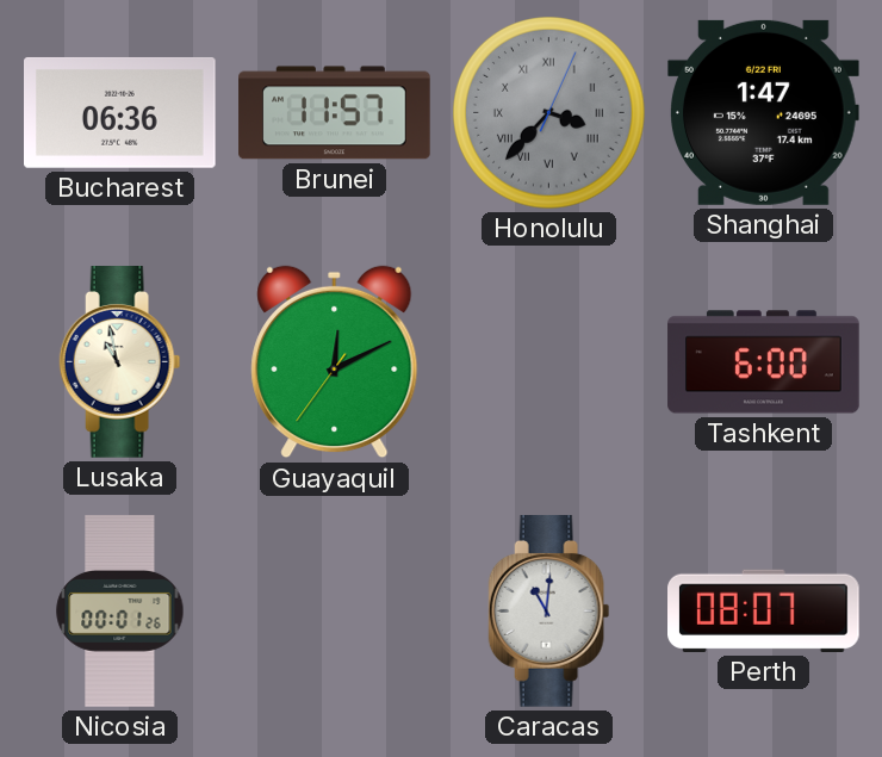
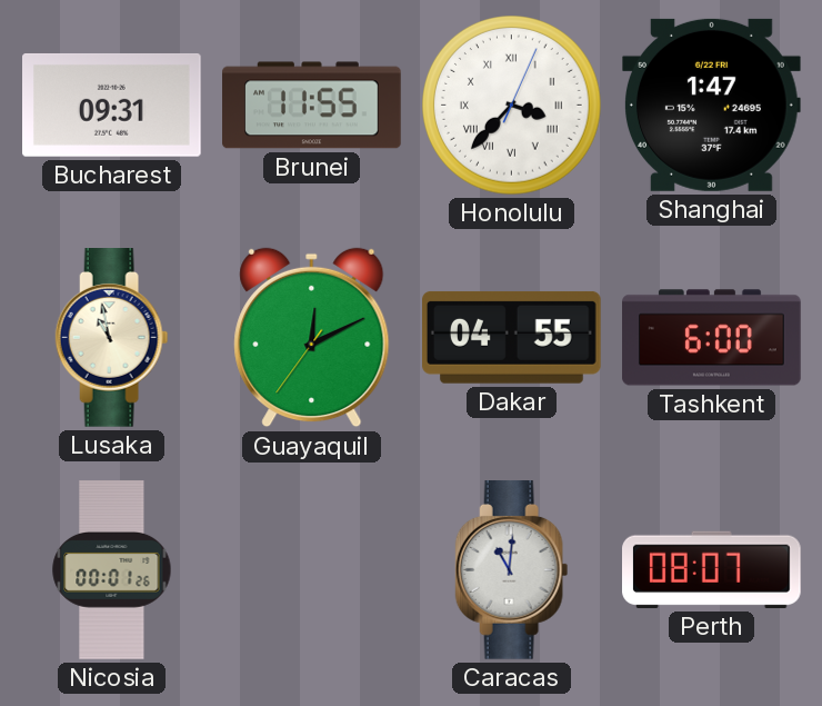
Bucharest: 06:36 -> 09:31
Brunei: 11:57 -> 11:55
Honolulu dial: grey -> white
Dakar: none -> 04:55
